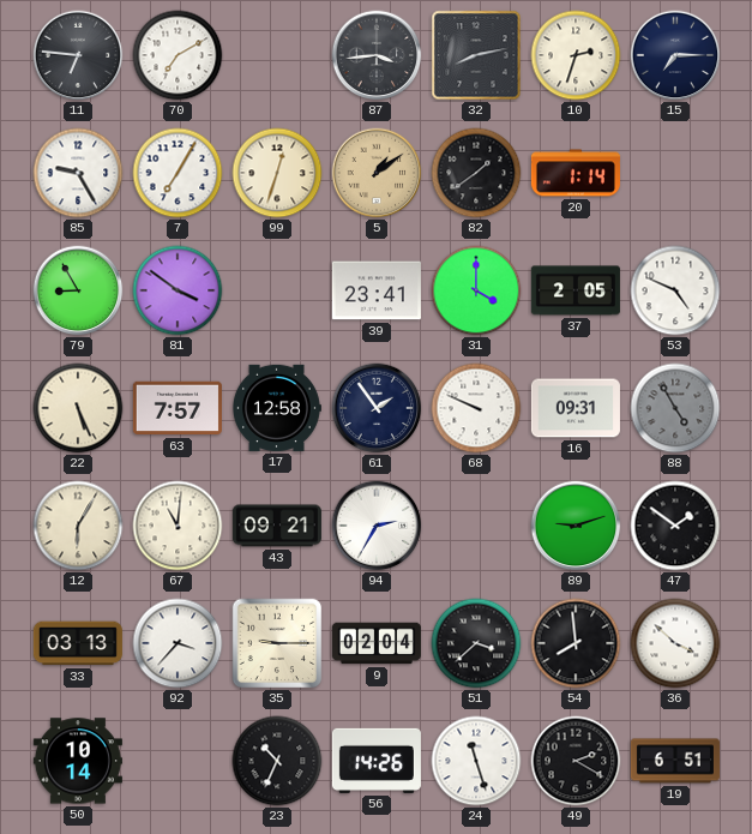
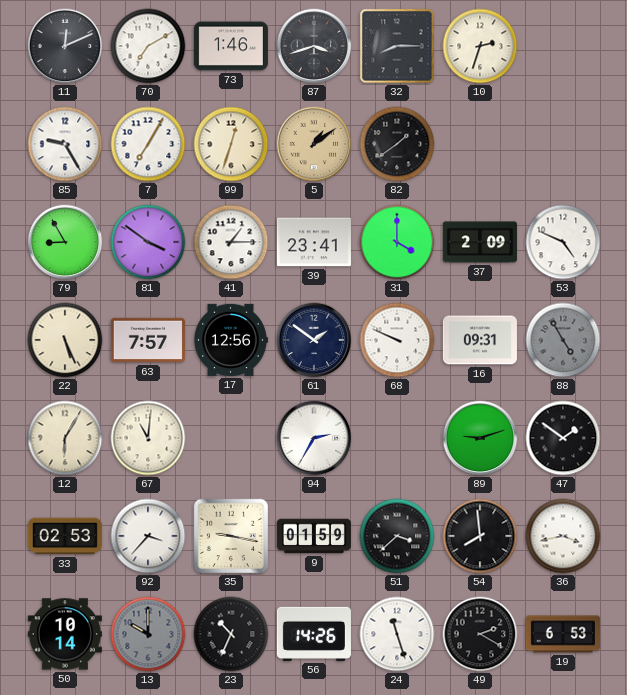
11: 6:46 -> 12:11
73: none -> 1:46
87: 3:44 -> 3:42
32: 8:13 -> 8:15
15: 7:15 -> none
20: 1:14 -> none
41: none -> 1:15
37: 2:05 -> 2:09
17: 12:58 -> 12:56
61: 1:54 -> 1:51
43: 09:21 -> none
33: 03:13 -> 02:53
35: 9:15 -> 9:17
9: 02:04 -> 01:59
36: 3:52 -> 3:43
13: none -> 10:00
19: 6:51 -> 6:53
